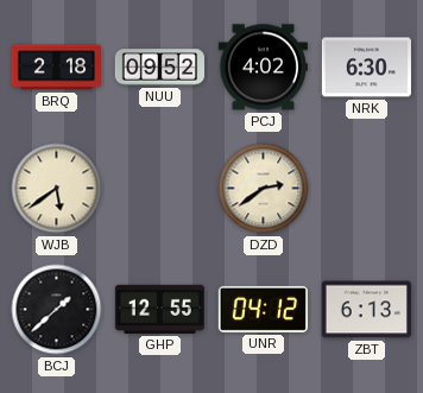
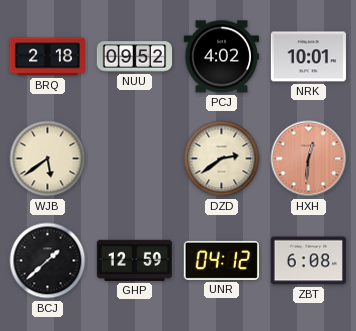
NRK: 6:30 -> 10:01
HXH: none -> 12:31
GHP: 12:55 -> 12:59
ZBT: 6:13 -> 6:08
